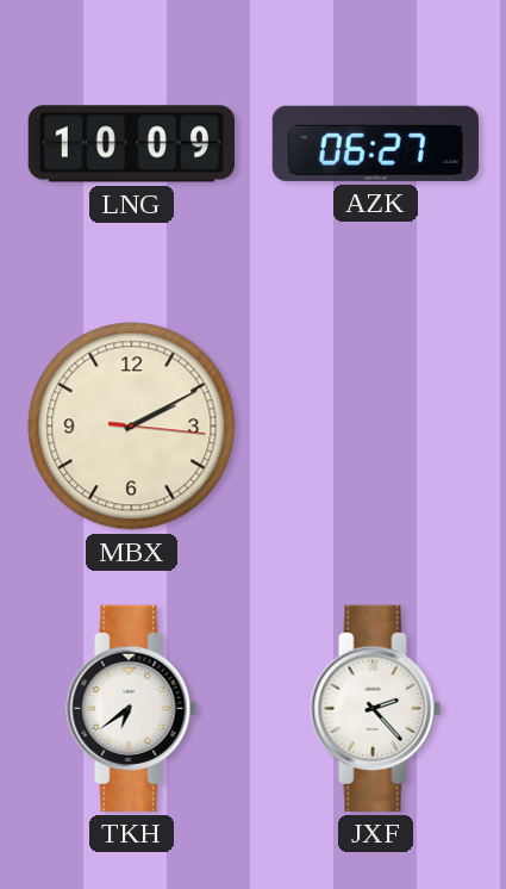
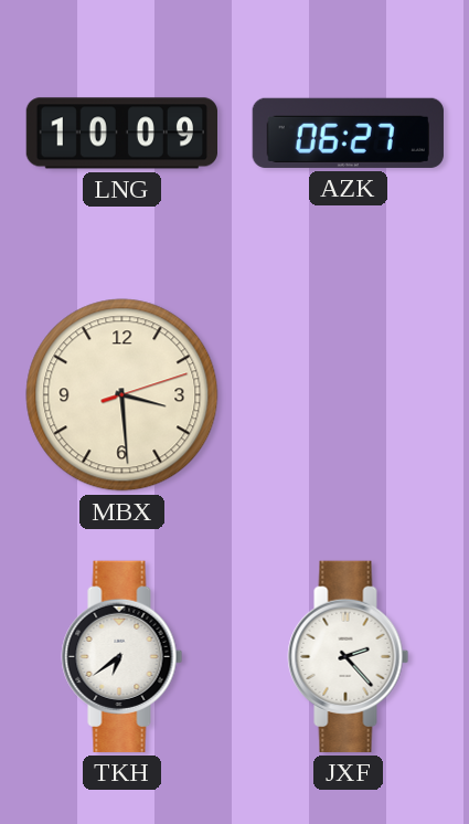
MBX: 2:10 -> 3:29
